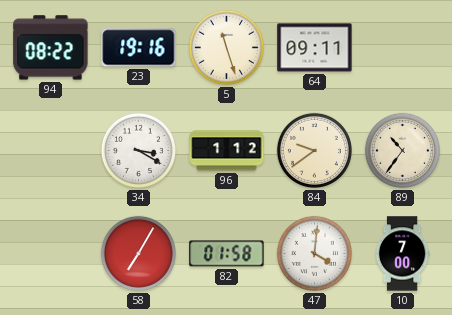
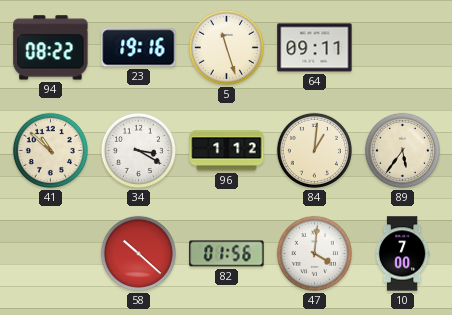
41: none -> 10:52
84: 9:39 -> 1:01
89: 10:36 -> 5:36
58: 7:05 -> 10:22
82: 01:58 -> 01:56
